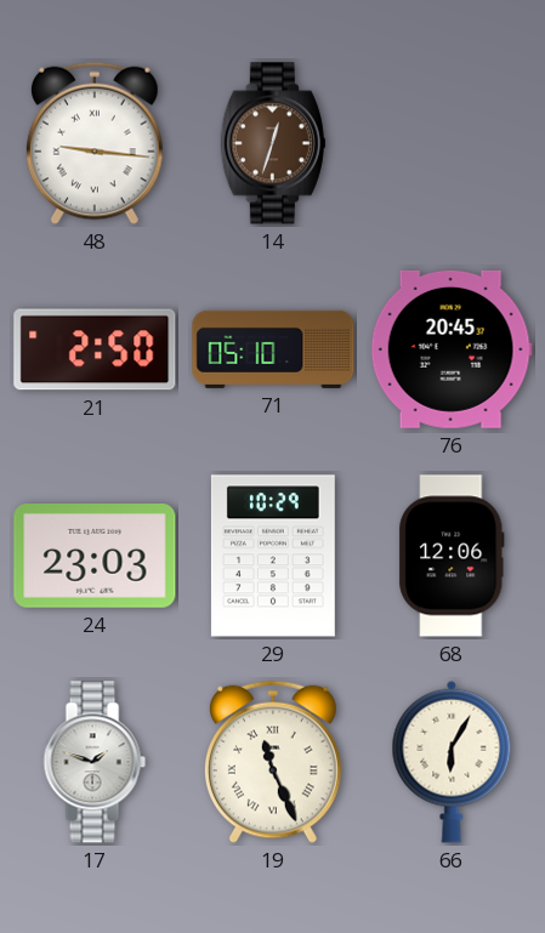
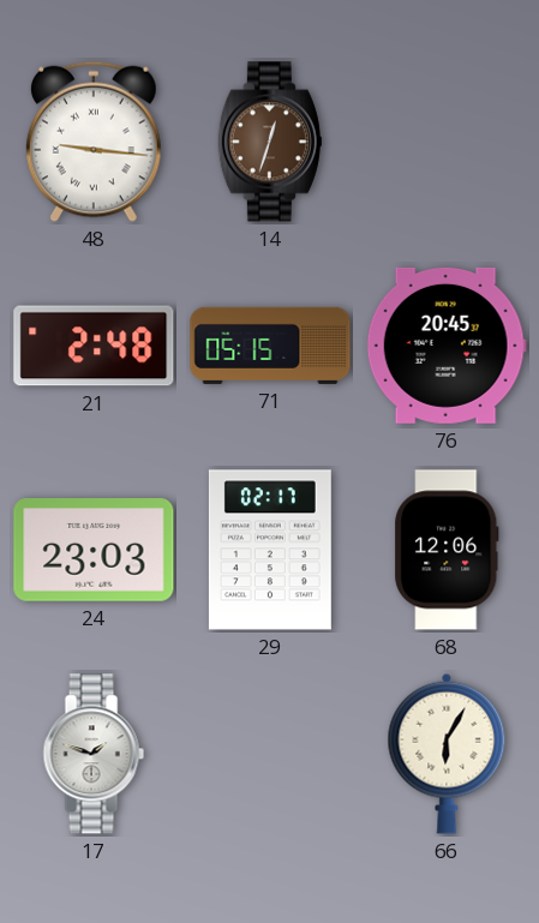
21: 2:50 -> 2:48
71: 05:10 -> 05:15
29: 10:29 -> 02:17
19: 11:26 -> none
